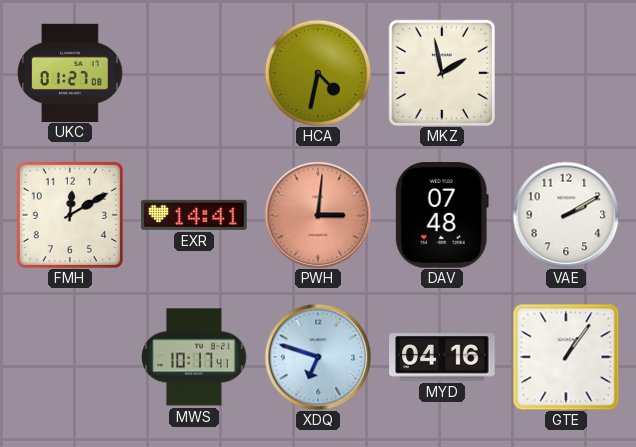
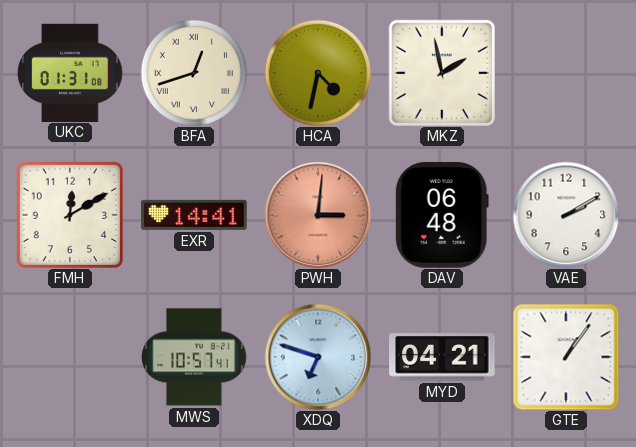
UKC: 01:27 -> 01:31
BFA: none -> 12:42
DAV: 07:48 -> 06:48
MWS: 10:17 -> 10:57
MYD: 04:16 -> 04:21
